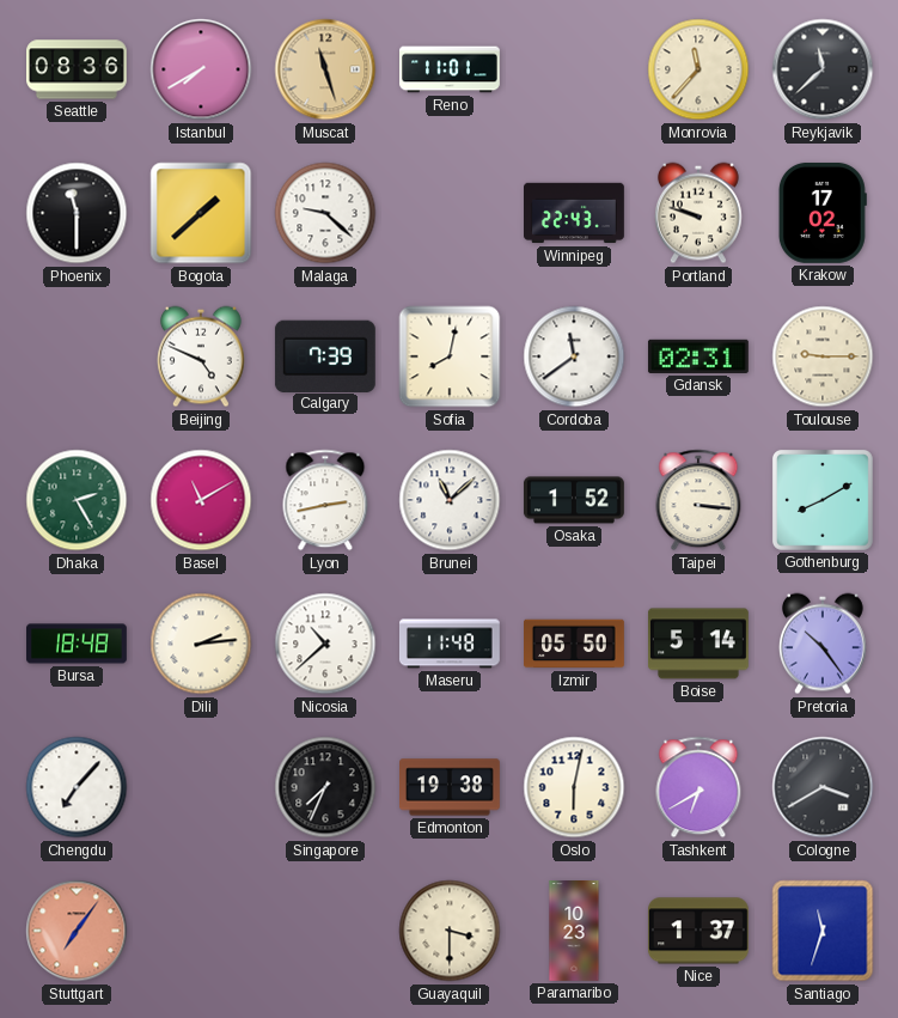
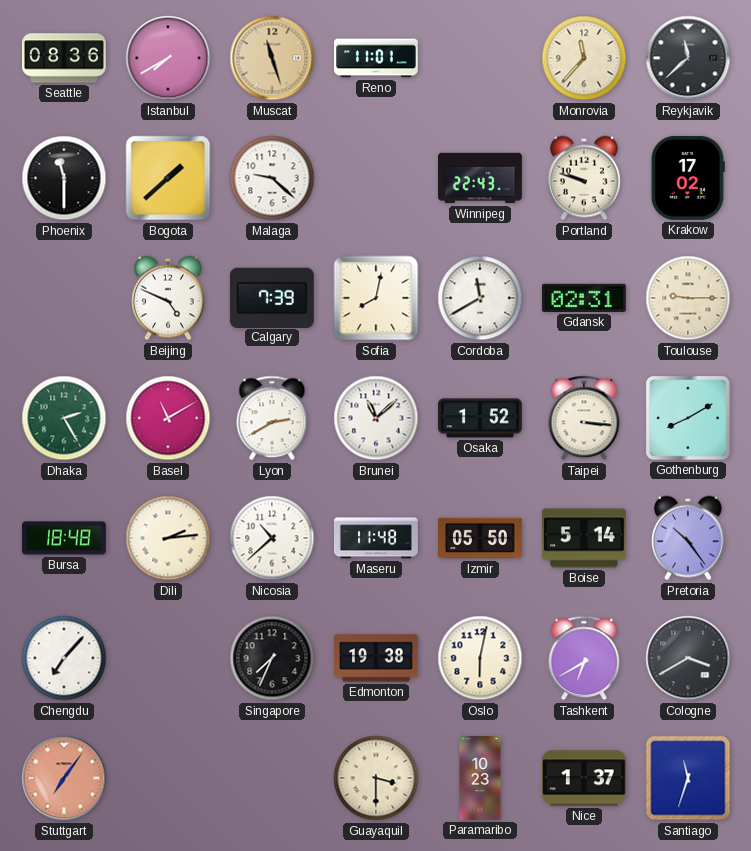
Cordoba: 11:39 -> 11:40
Lyon: 2:43 -> 2:40
